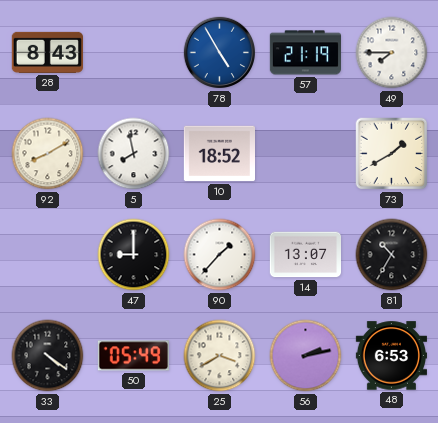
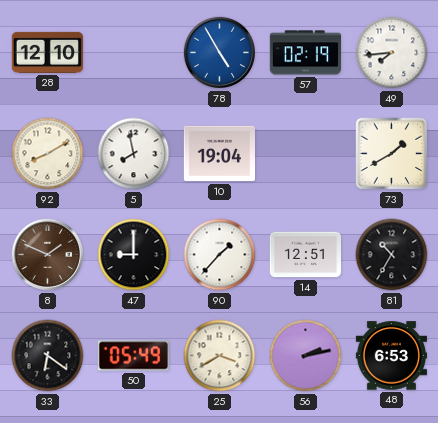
28: 8:43 -> 12:10
57: 21:19 -> 02:19
49: 7:45 -> 7:44
10: 18:52 -> 19:04
8: none -> 1:49
14: 13:07 -> 12:51
33: 4:21 -> 6:21
